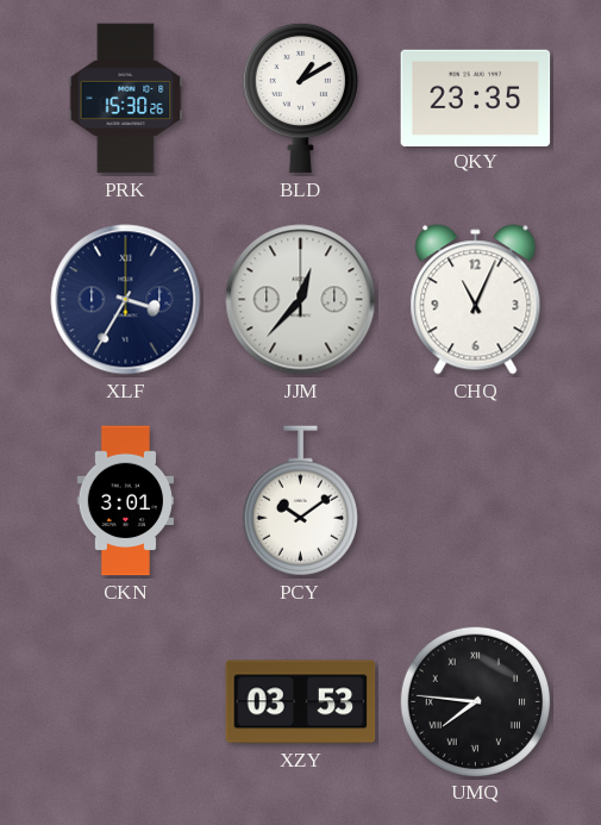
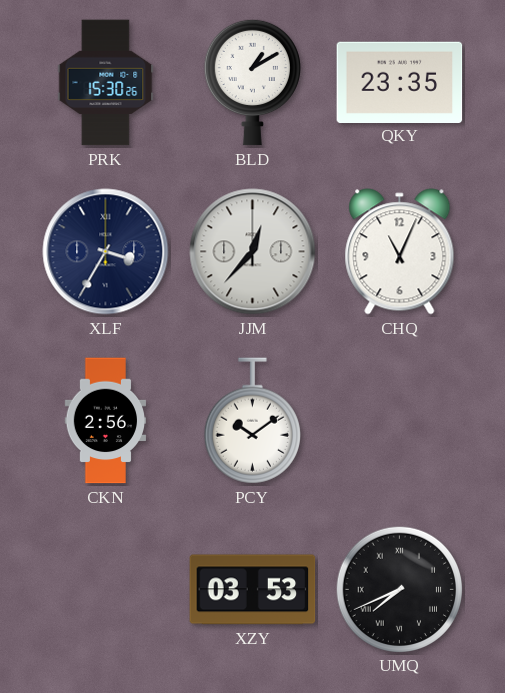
CKN: 3:01 -> 2:56
UMQ: 7:46 -> 7:41
